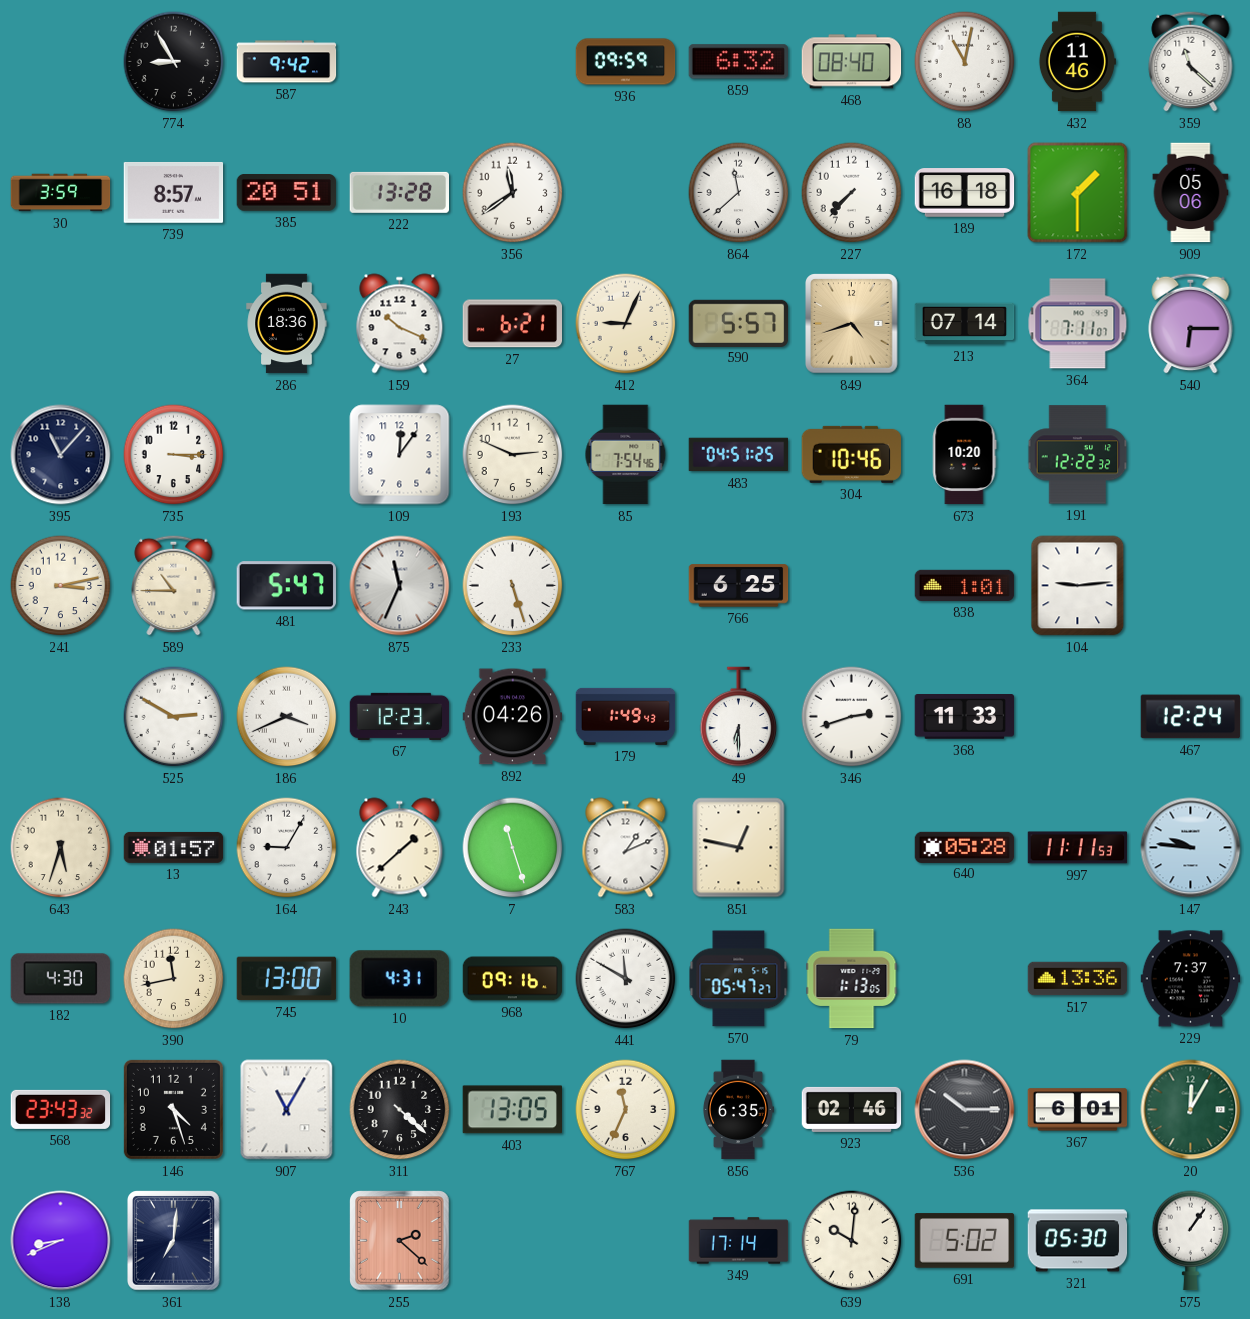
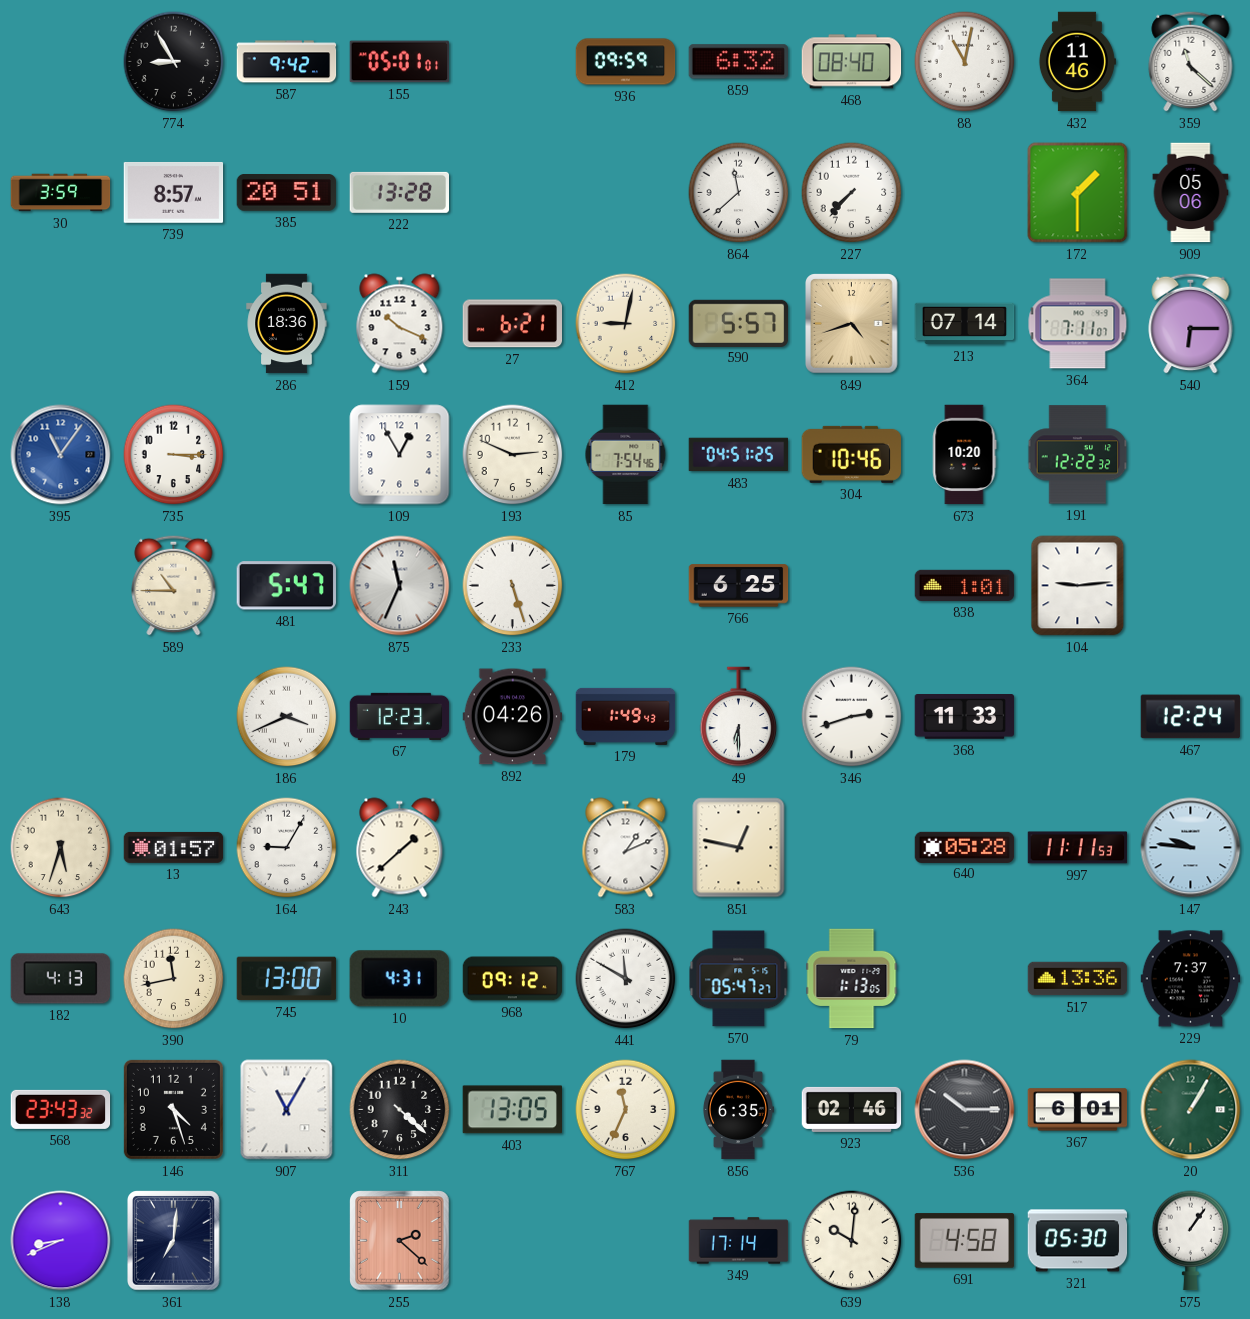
155: none -> 05:01
356: 11:39 -> none
189: 16:18 -> none
412: 9:04 -> 9:02
395: 11:07 -> 11:06
395 dial: navy -> blue
109: 12:06 -> 12:55
241: 3:13 -> none
525: 2:50 -> none
7: 11:27 -> none
182: 4:30 -> 4:13
968: 09:16 -> 09:12
20: 12:05 -> 1:05
691: 5:02 -> 4:58
